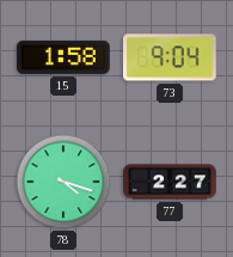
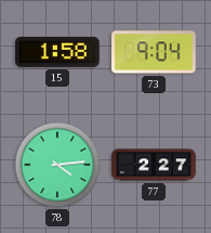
78: 4:18 -> 4:14
